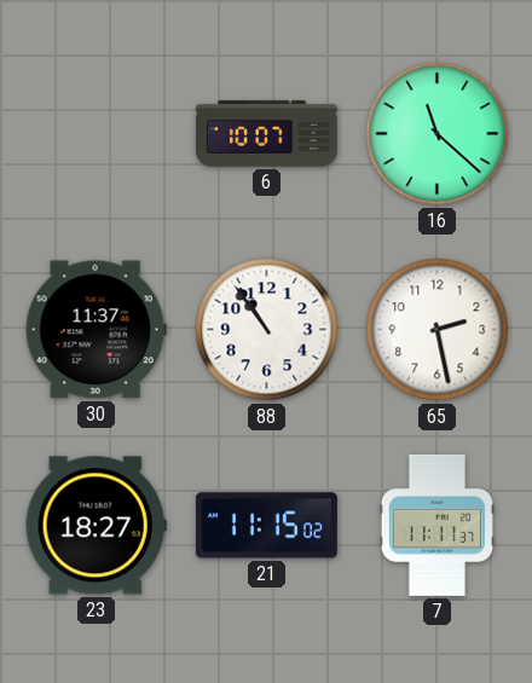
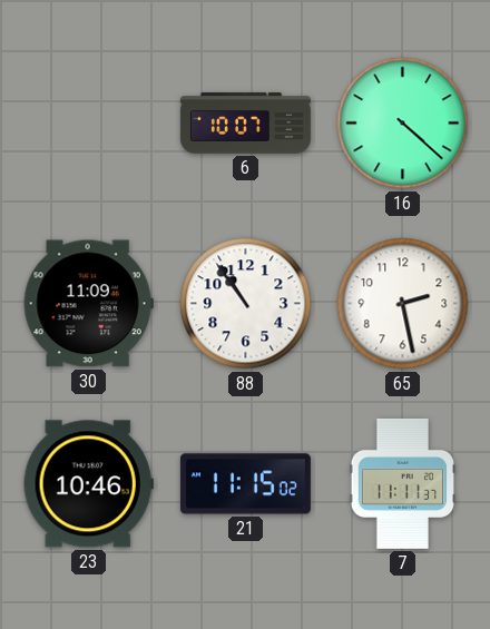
16: 11:22 -> 4:22
30: 11:37 -> 11:09
23: 18:27 -> 10:46
